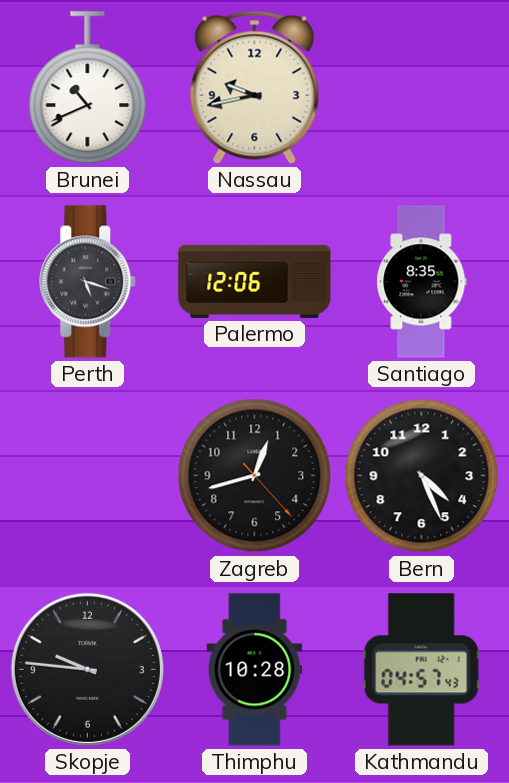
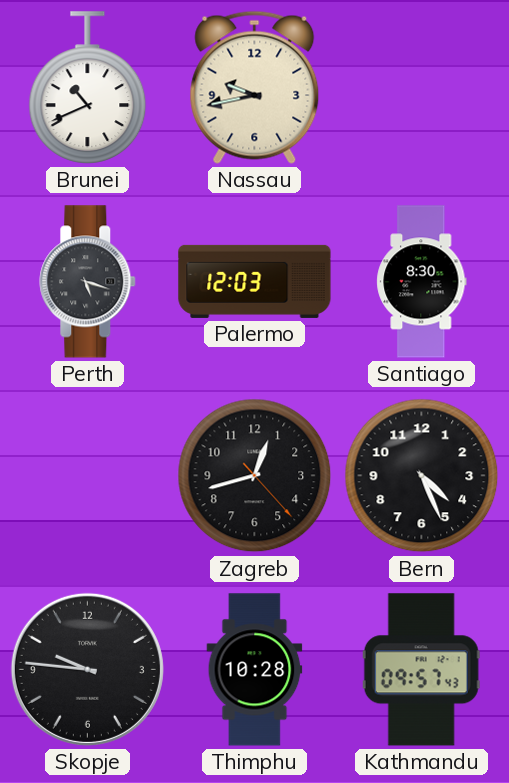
Palermo: 12:06 -> 12:03
Santiago: 8:35 -> 8:30
Kathmandu: 04:57 -> 09:57
